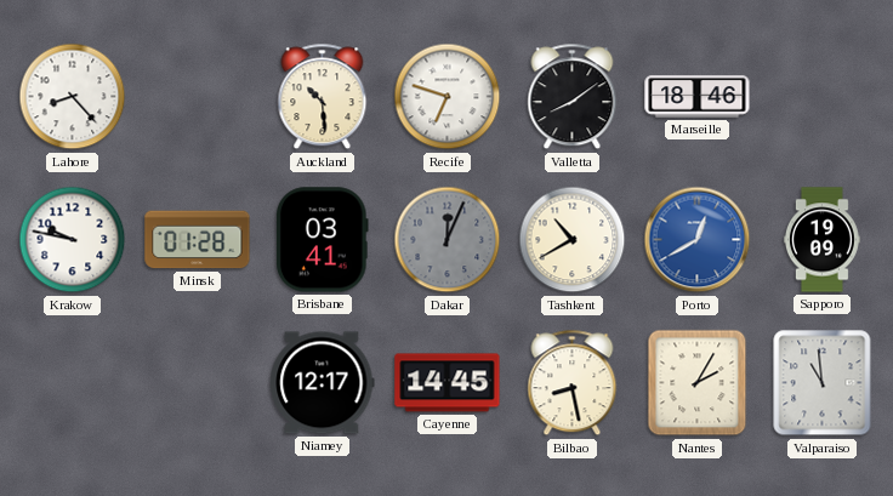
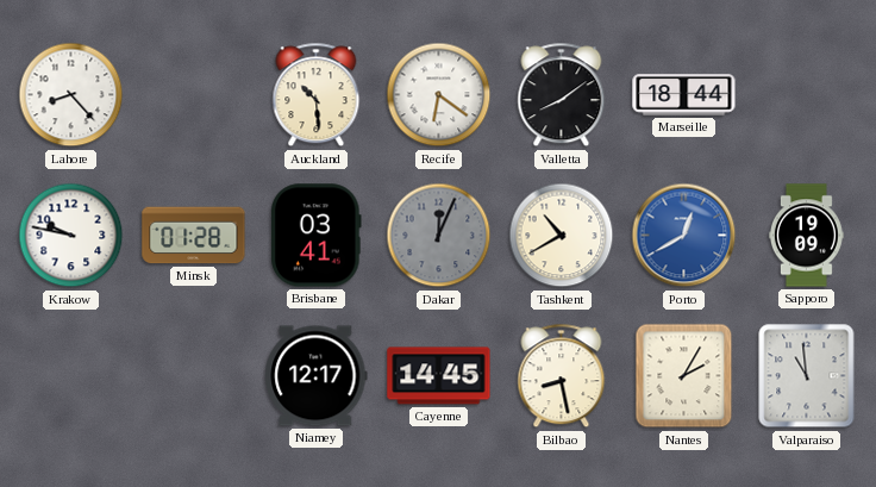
Recife: 6:48 -> 6:21
Marseille: 18:46 -> 18:44
